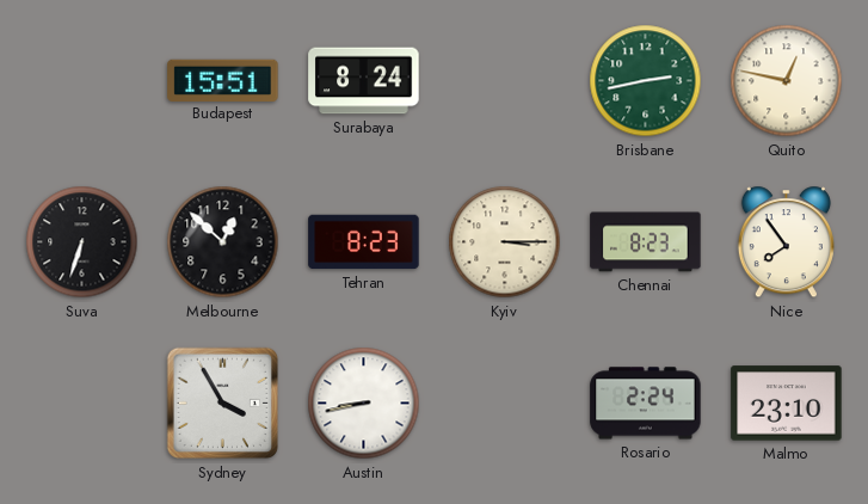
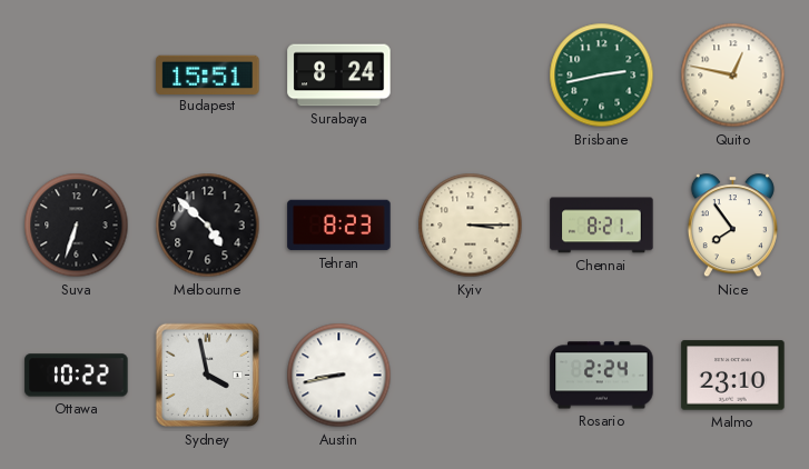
Melbourne: 12:52 -> 4:52
Chennai: 8:23 -> 8:21
Ottawa: none -> 10:22
Sydney: 3:55 -> 3:58
